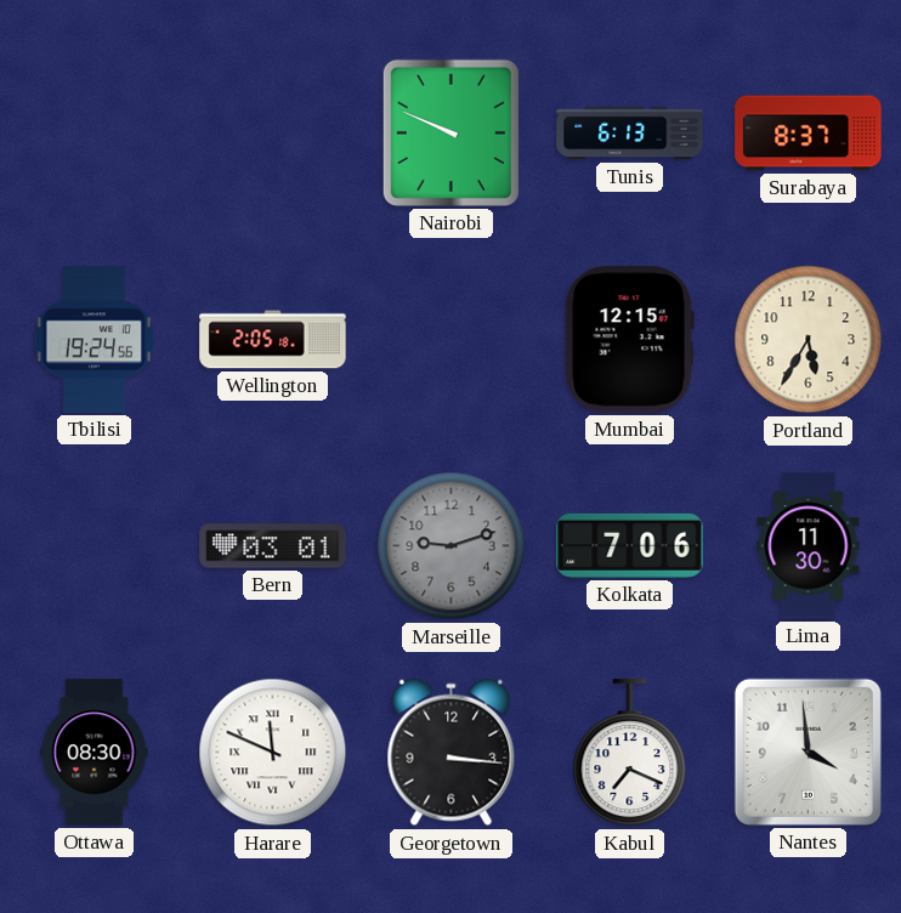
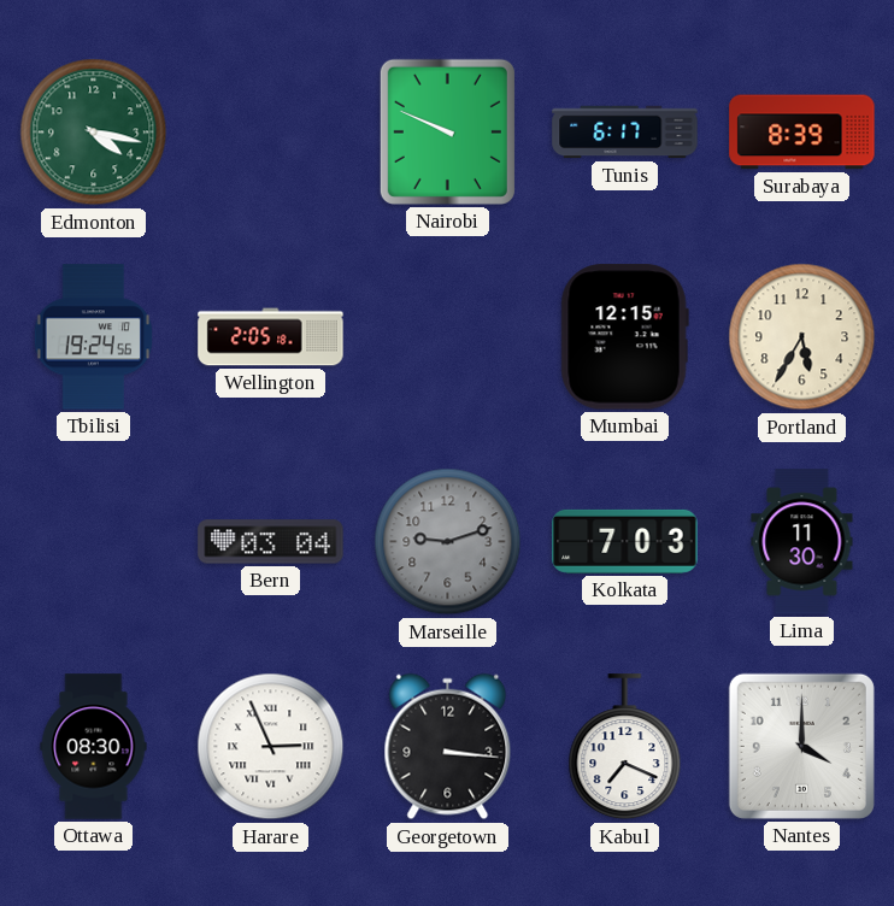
Edmonton: none -> 4:17
Tunis: 6:13 -> 6:17
Surabaya: 8:37 -> 8:39
Bern: 03:01 -> 03:04
Kolkata: 7:06 -> 7:03
Harare: 11:49 -> 2:56
Nantes: 3:59 -> 4:00
